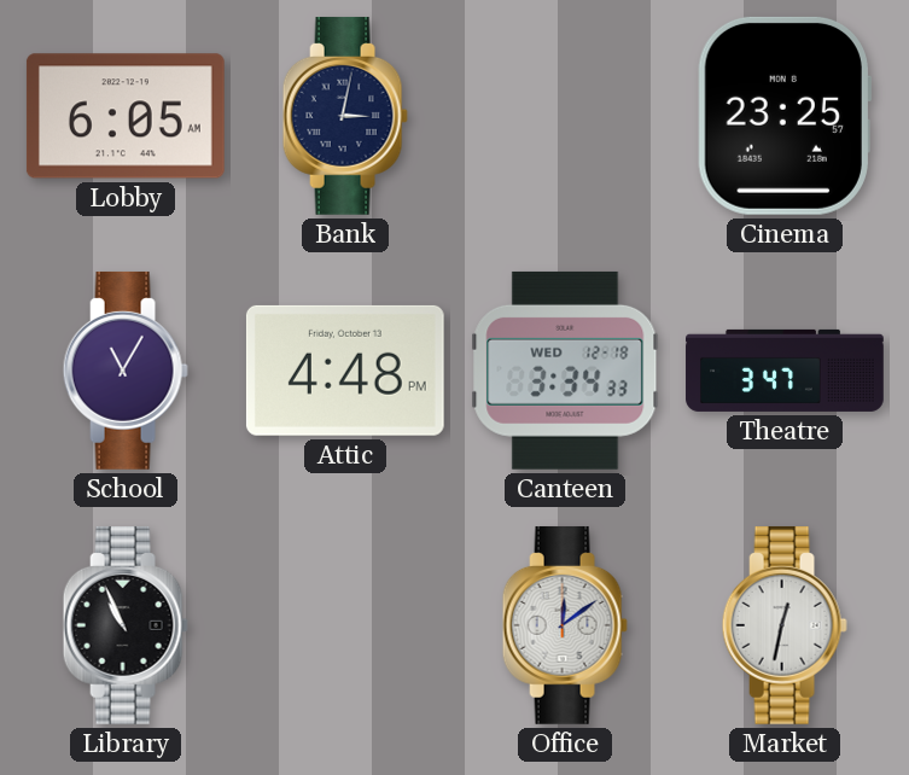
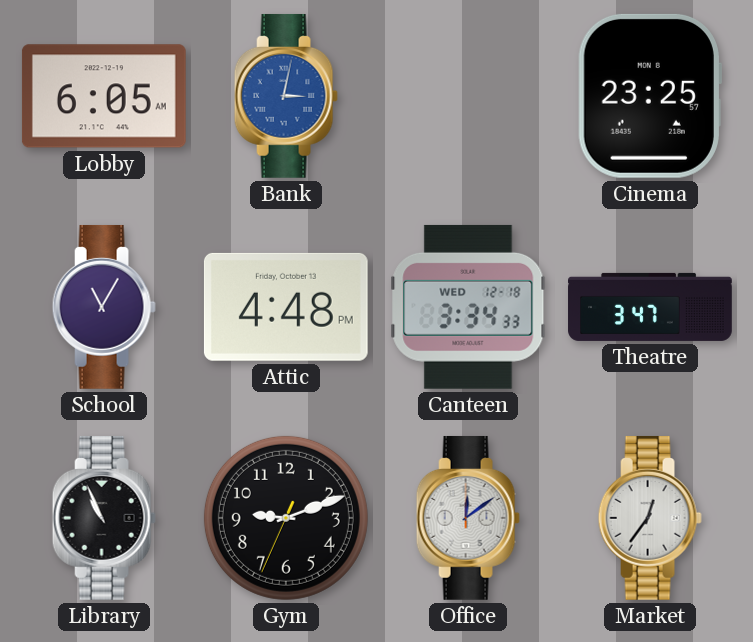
Bank dial: navy -> blue
Gym: none -> 9:11
Market: 12:32 -> 12:36
